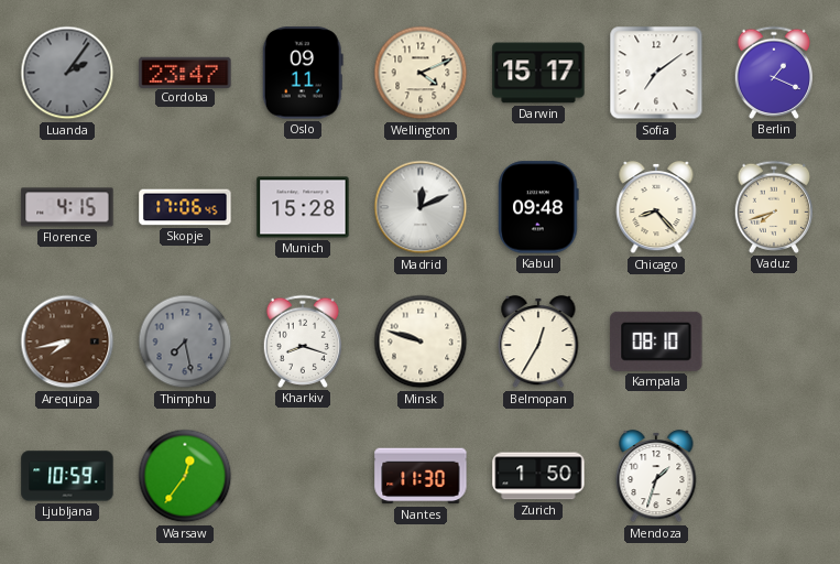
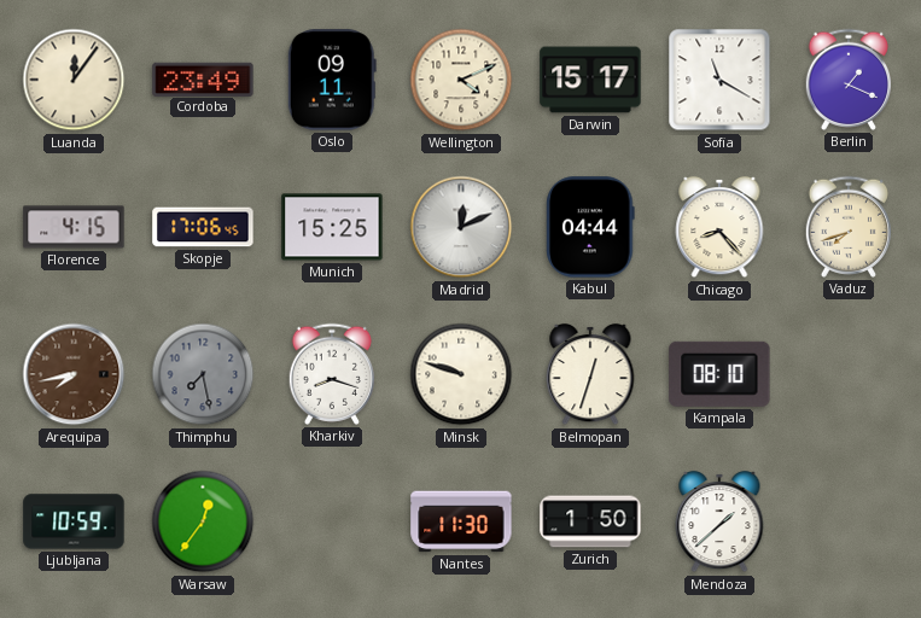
Luanda: 2:06 -> 12:06
Luanda dial: grey -> cream
Cordoba: 23:47 -> 23:49
Sofia: 7:09 -> 11:20
Munich: 15:28 -> 15:25
Kabul: 09:48 -> 04:44
Belmopan: 12:35 -> 12:33
Mendoza: 1:33 -> 1:38
